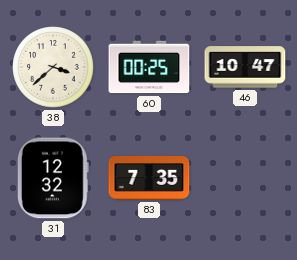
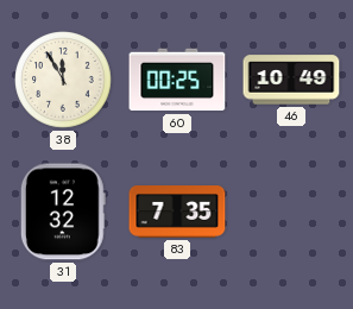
38: 3:38 -> 11:55
46: 10:47 -> 10:49
